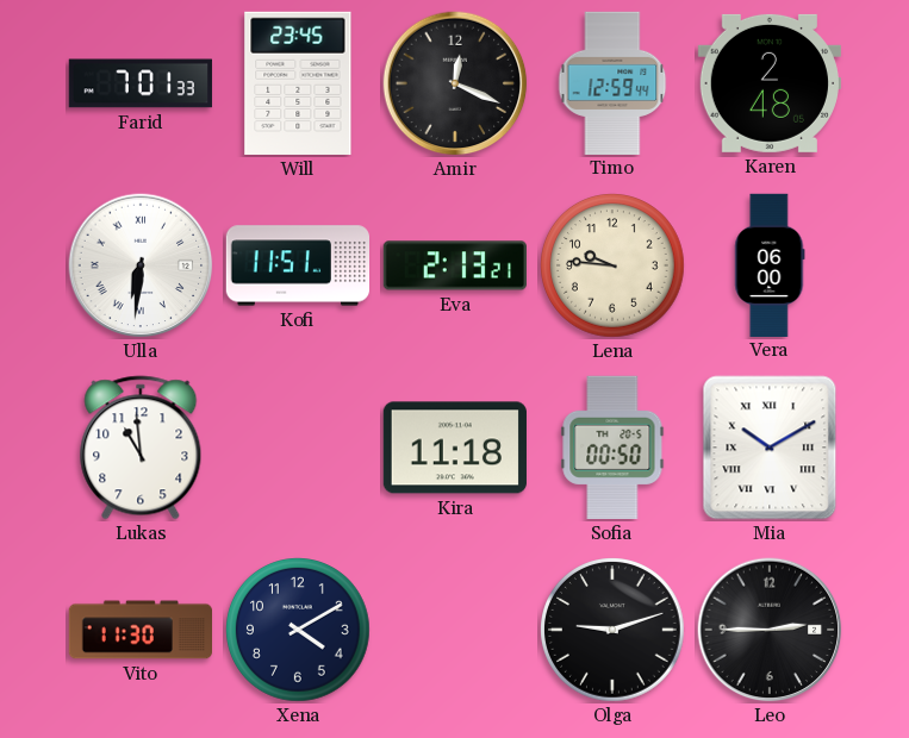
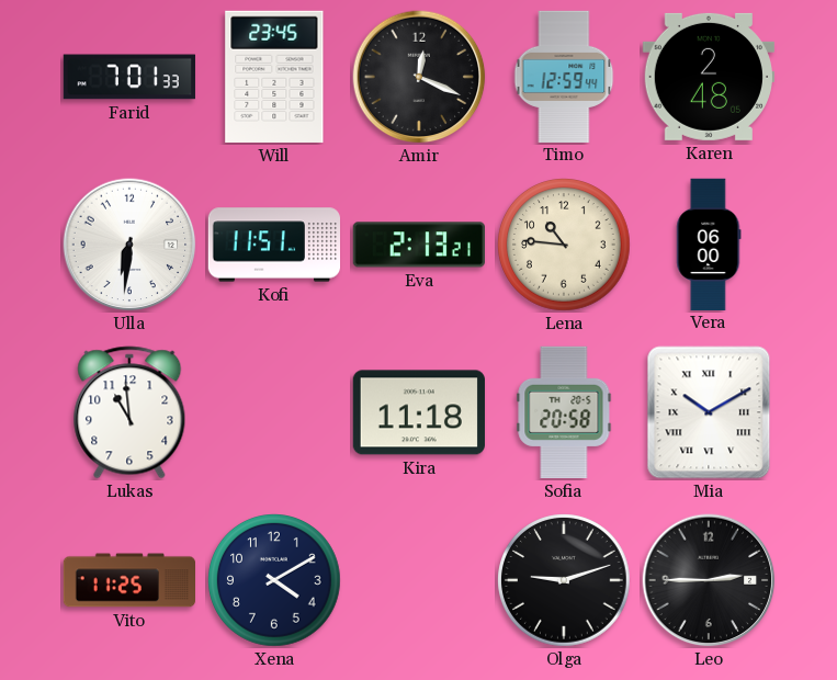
Ulla numerals: Roman -> Arabic
Lena: 9:46 -> 10:46
Sofia: 00:50 -> 20:58
Vito: 11:30 -> 11:25
